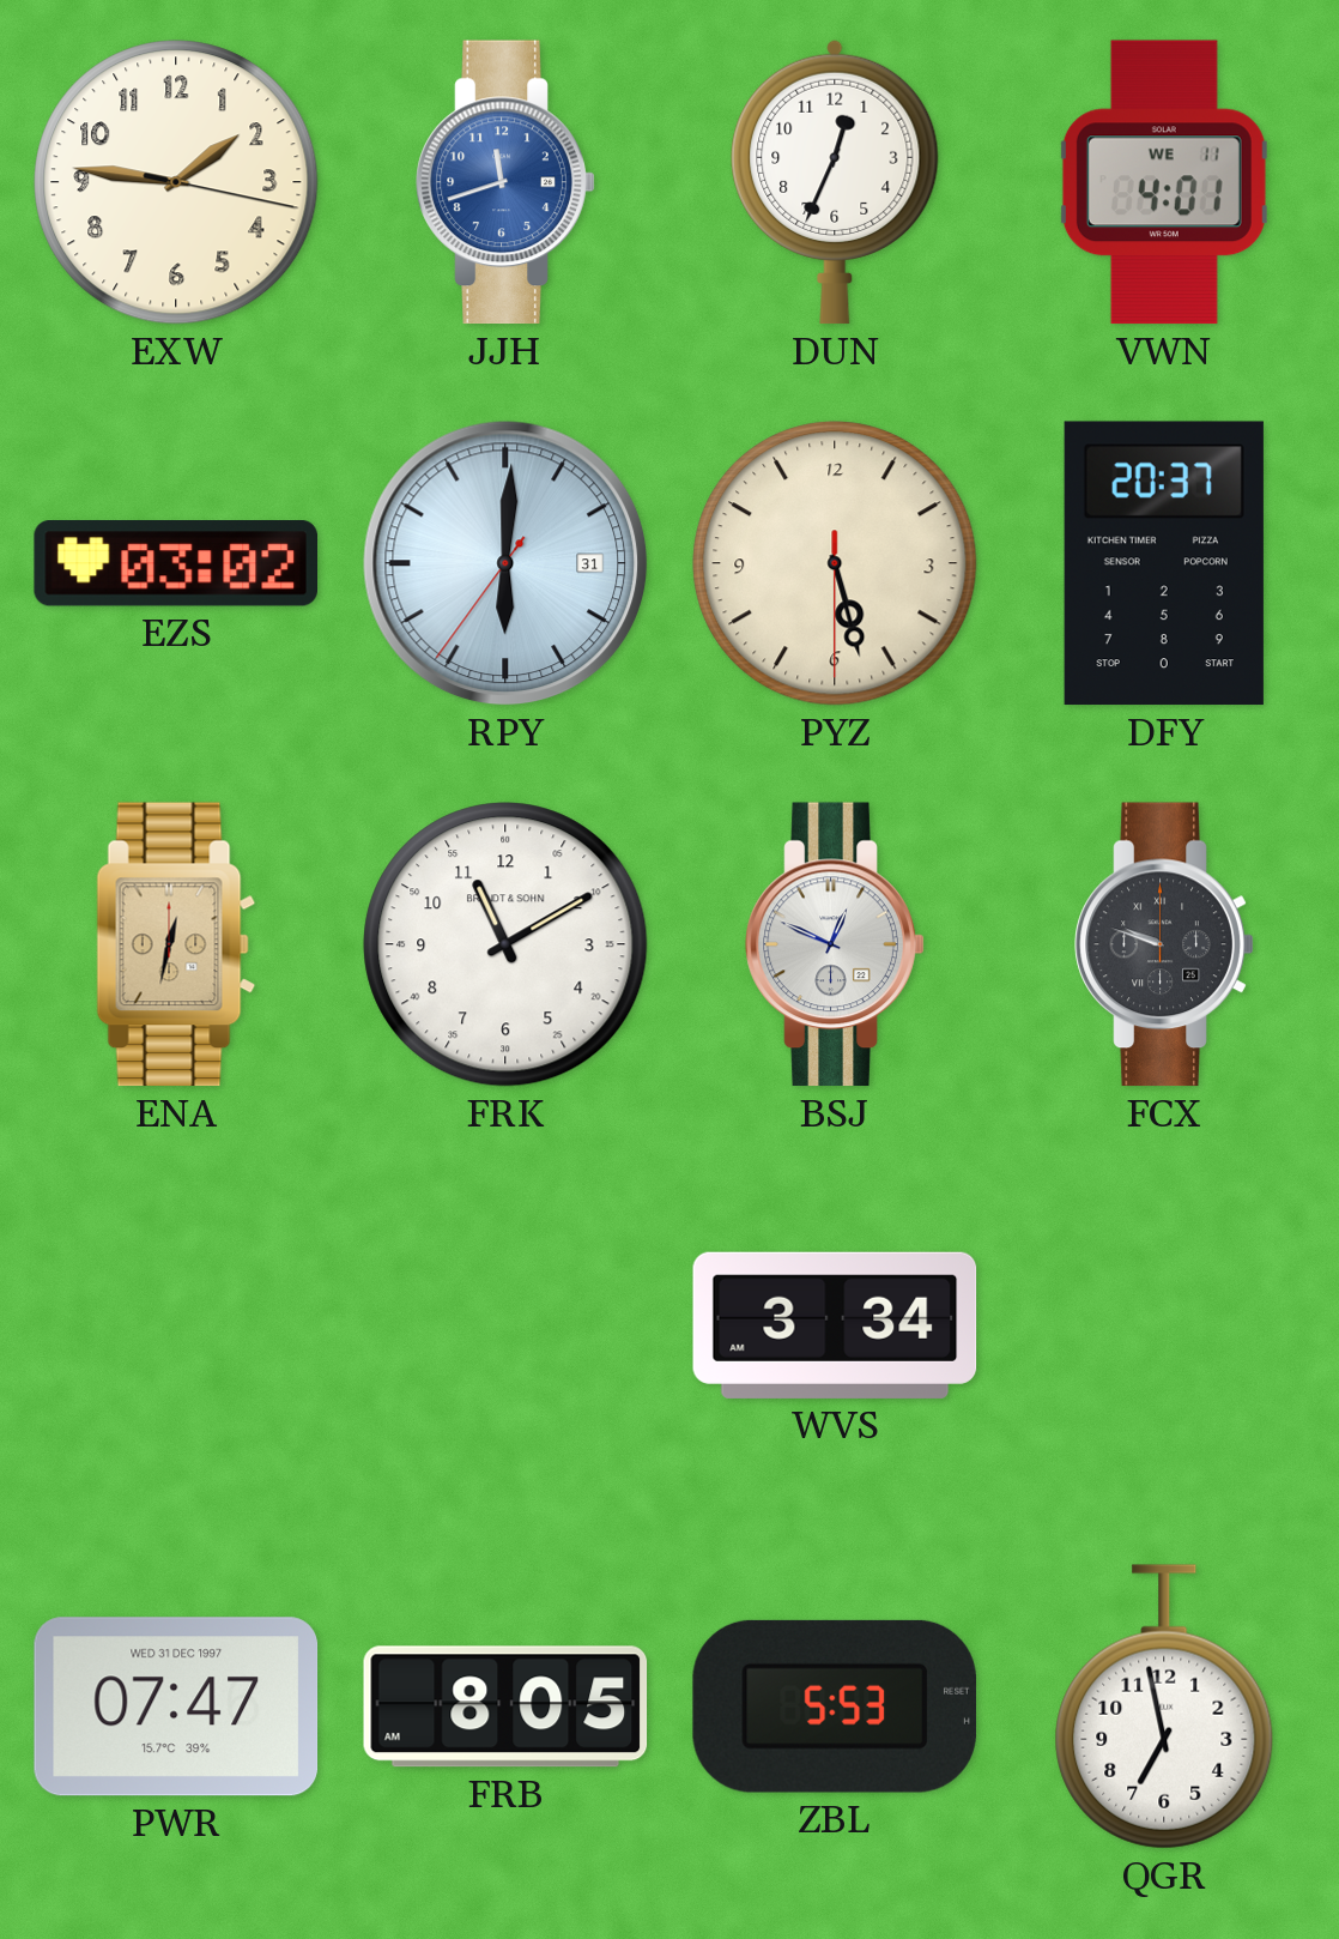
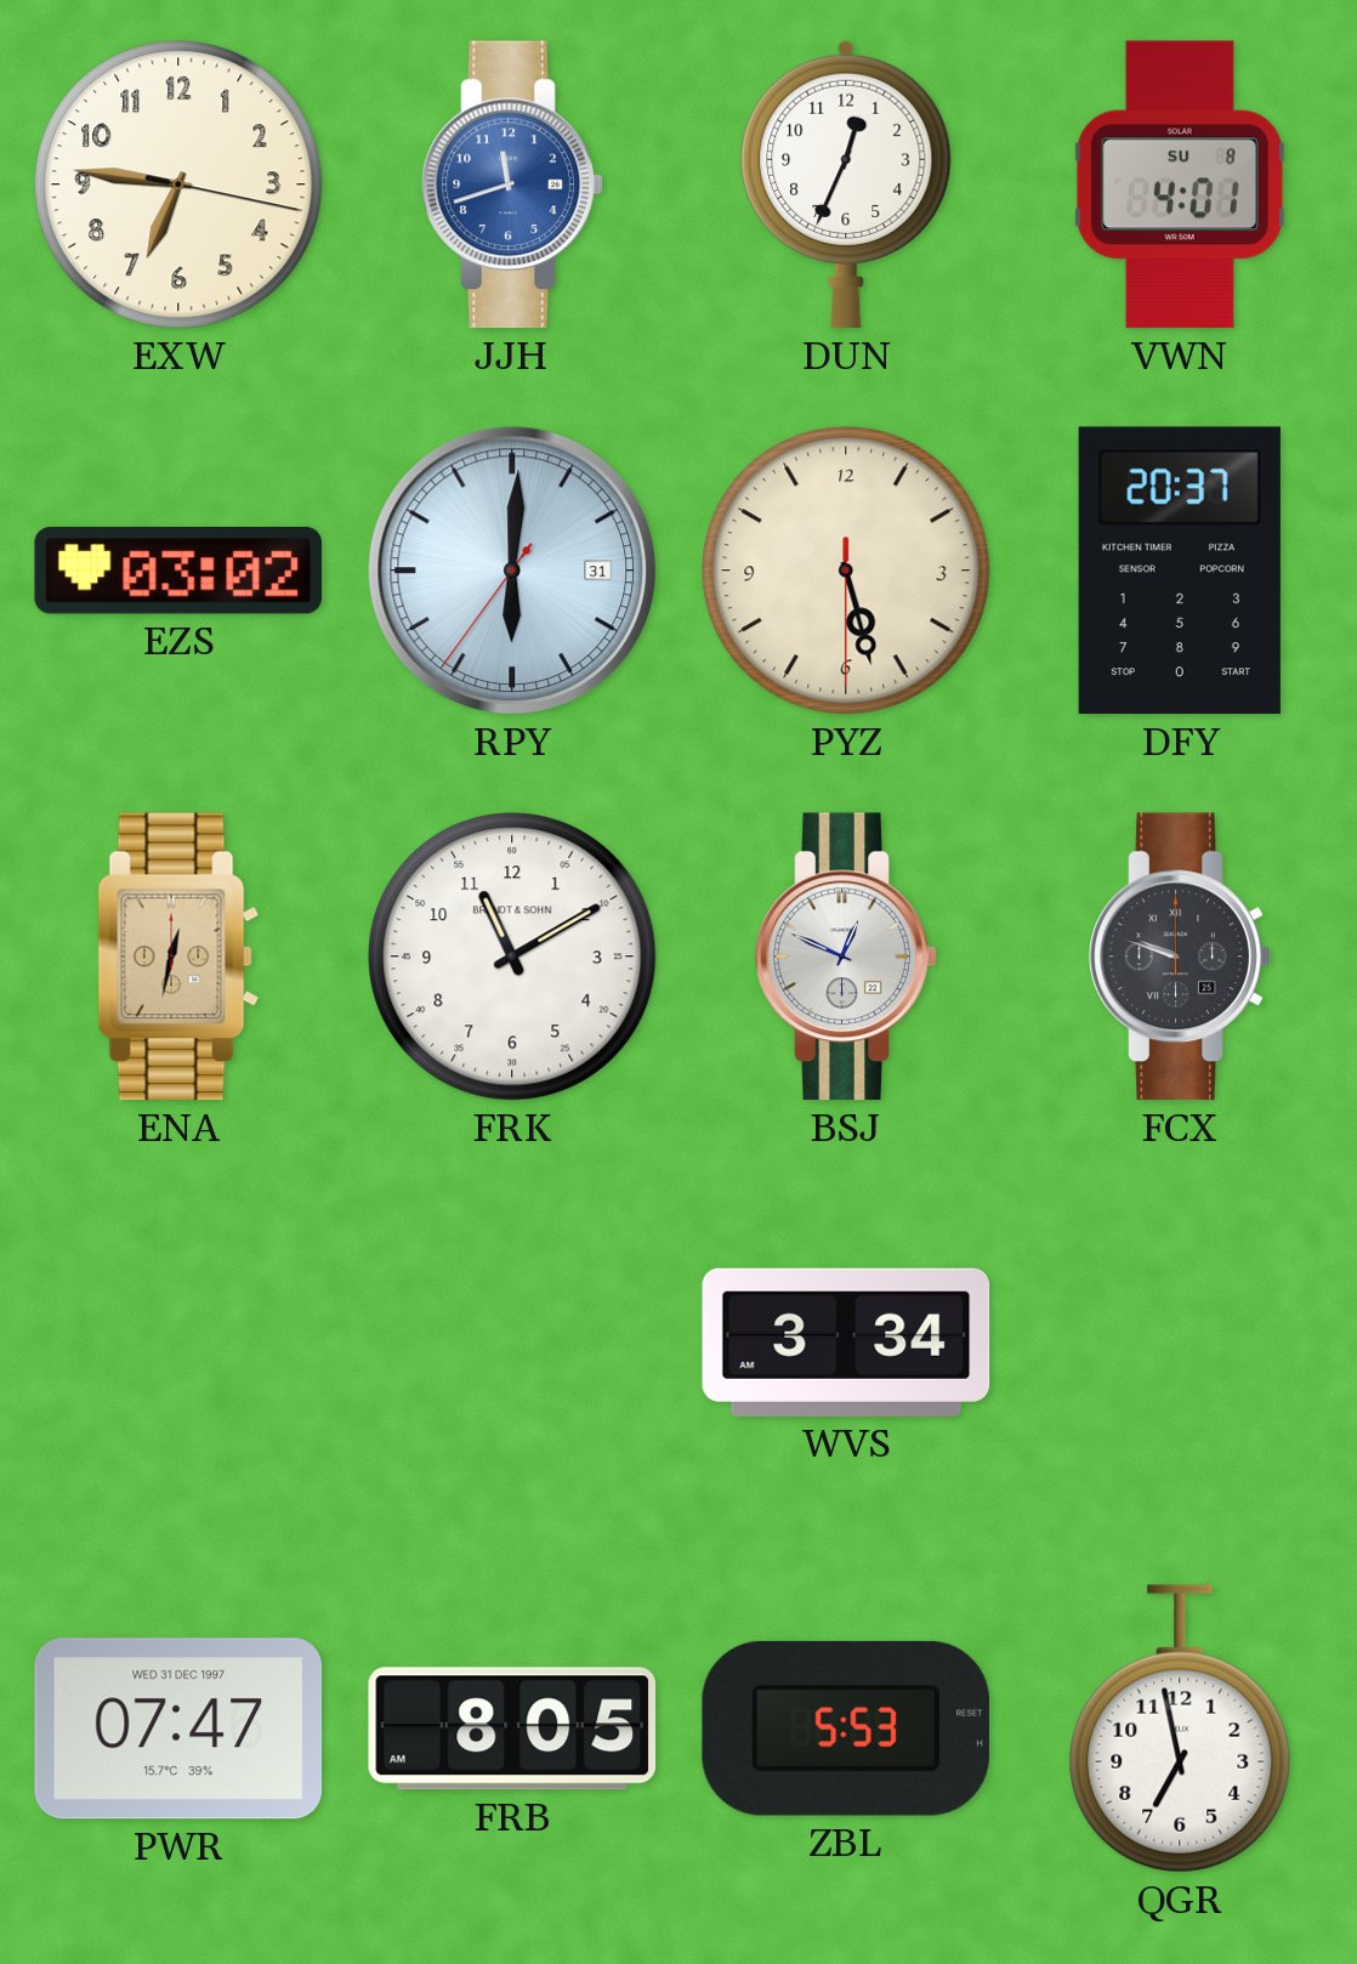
EXW: 1:46 -> 6:46
VWN date: WE 11 -> SU 8
